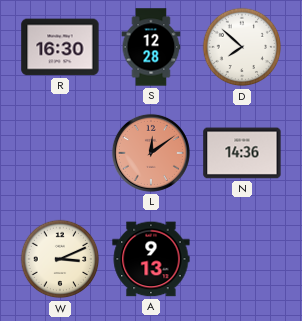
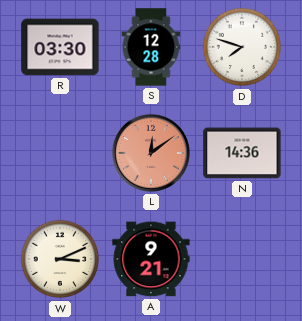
R: 16:30 -> 03:30
D: 7:52 -> 7:48
A: 9:13 -> 9:21
